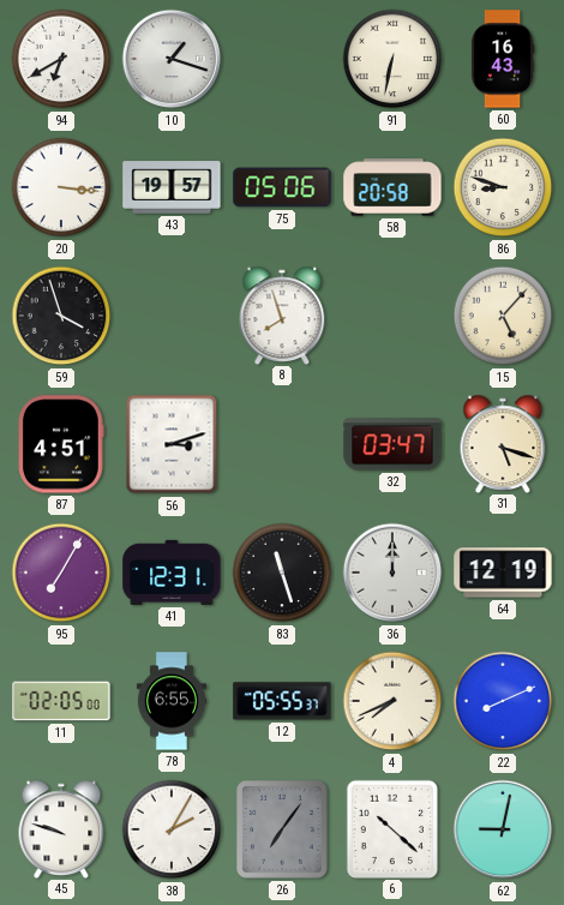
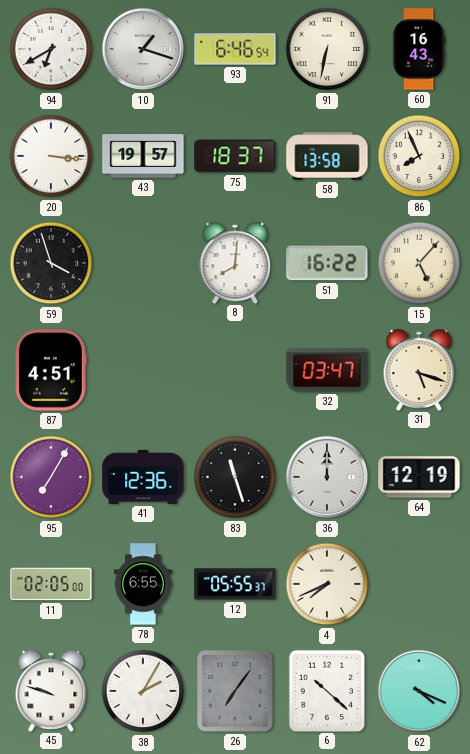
93: none -> 6:46
75: 05:06 -> 18:37
58: 20:58 -> 13:58
86: 8:48 -> 7:56
8: 7:57 -> 8:01
51: none -> 16:22
56: 3:12 -> none
41: 12:31 -> 12:36
22: 8:11 -> none
62: 9:02 -> 4:19
